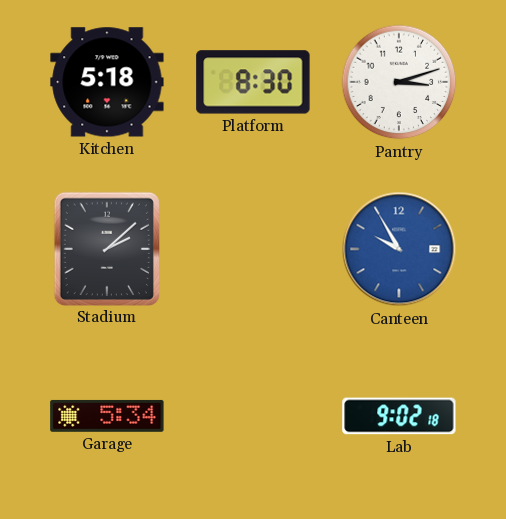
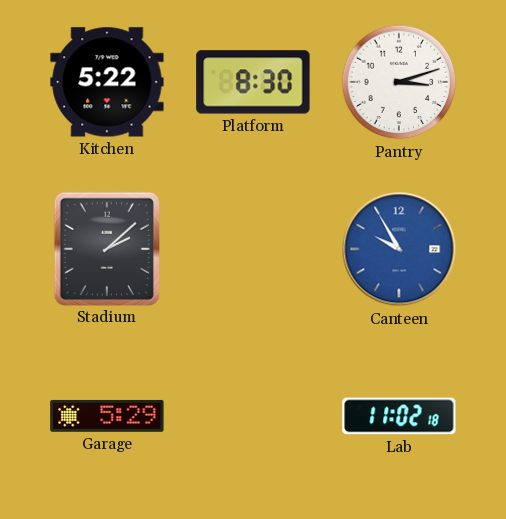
Kitchen: 5:18 -> 5:22
Garage: 5:34 -> 5:29
Lab: 9:02 -> 11:02
